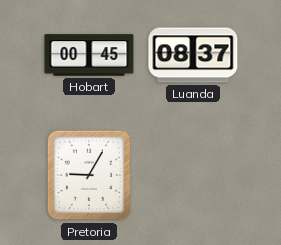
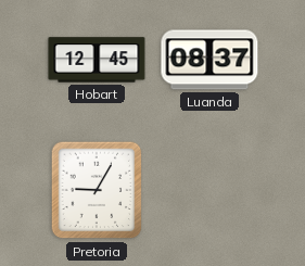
Hobart: 00:45 -> 12:45
